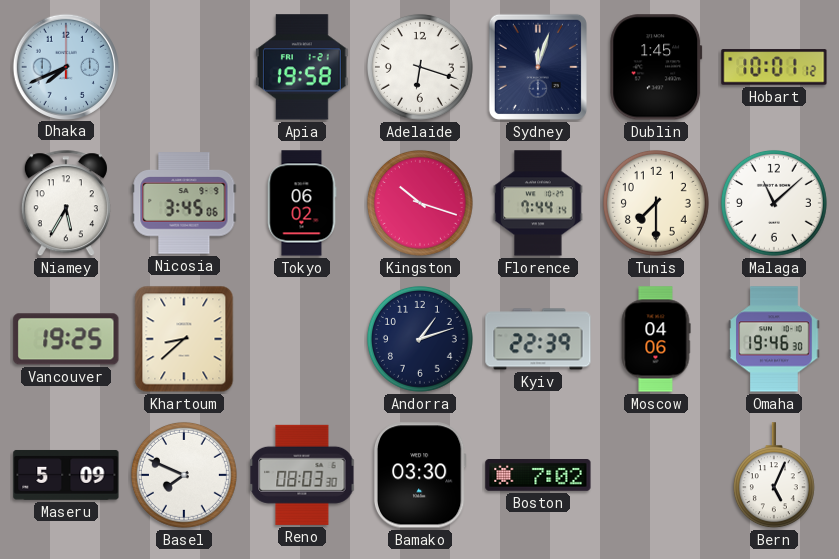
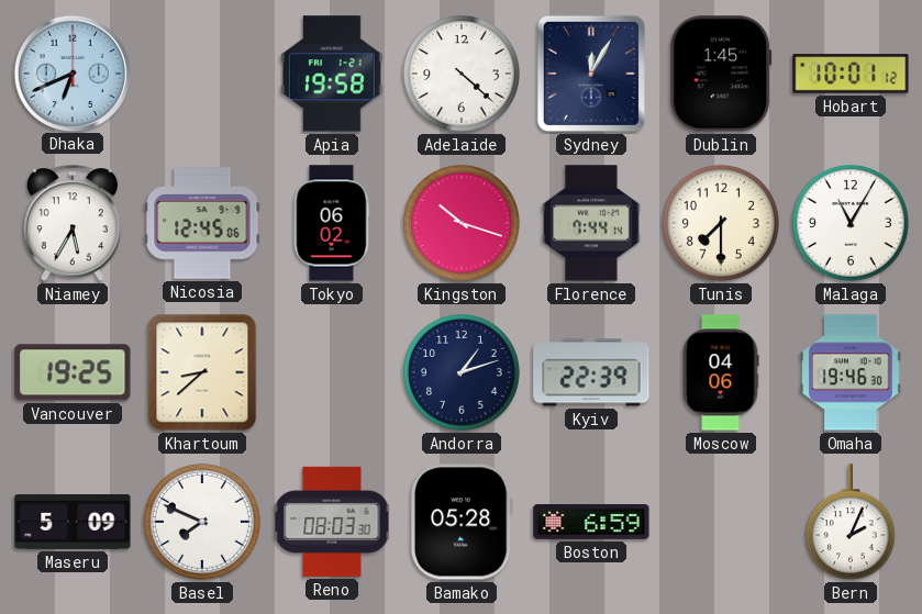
Dhaka: 7:41 -> 6:41
Adelaide: 6:18 -> 4:22
Sydney: 12:03 -> 12:05
Nicosia: 3:45 -> 12:45
Malaga: 11:08 -> 11:05
Bamako: 03:30 -> 05:28
Boston: 7:02 -> 6:59
Bern: 5:04 -> 2:04
